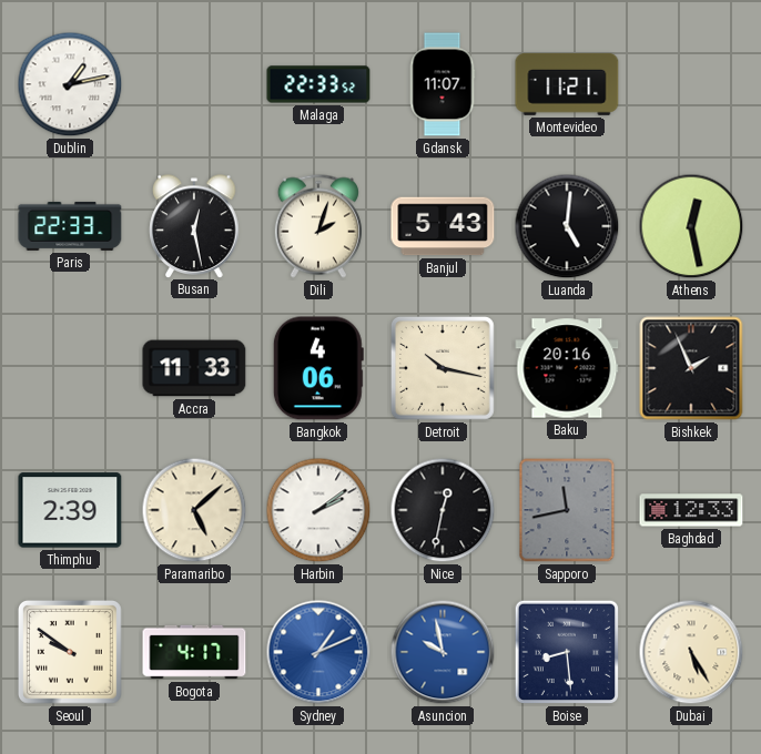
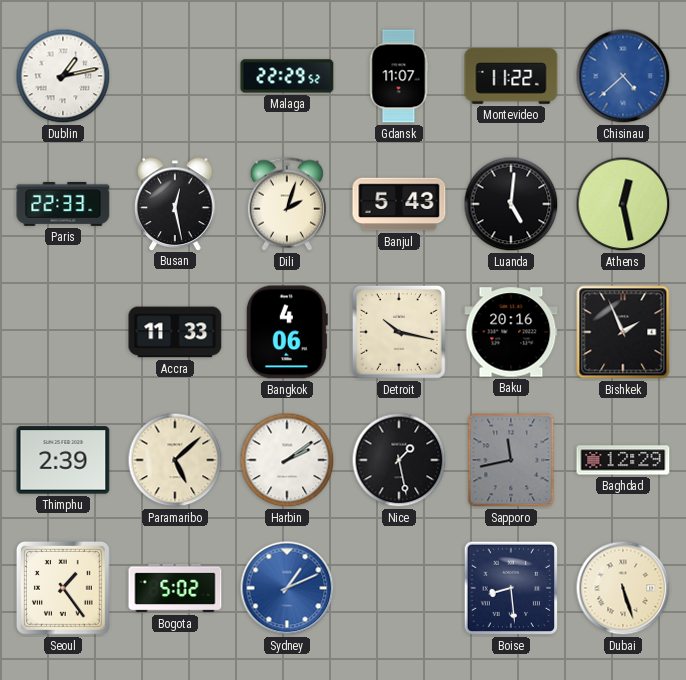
Malaga: 22:33 -> 22:29
Montevideo: 11:21 -> 11:22
Chisinau: none -> 4:38
Nice: 12:32 -> 1:28
Baghdad: 12:33 -> 12:29
Seoul: 9:51 -> 1:24
Bogota: 4:17 -> 5:02
Asuncion: 9:58 -> none
Dubai: 5:25 -> 5:27
